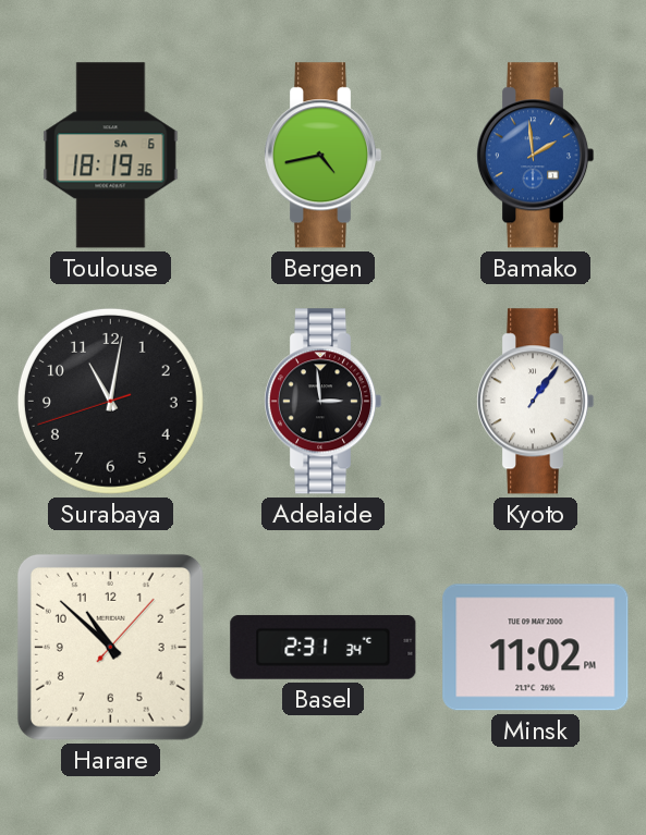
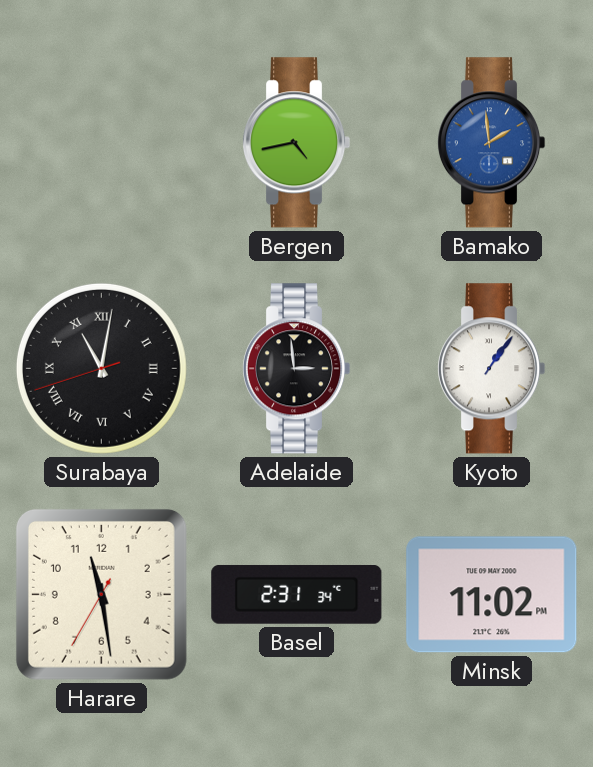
Toulouse: 18:19 -> none
Surabaya numerals: Arabic -> Roman
Harare: 10:52 -> 11:28
